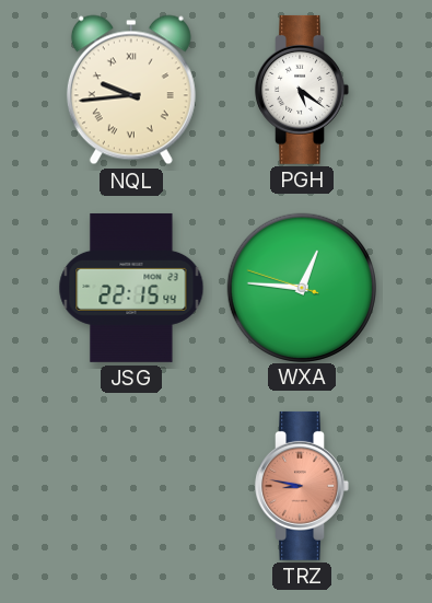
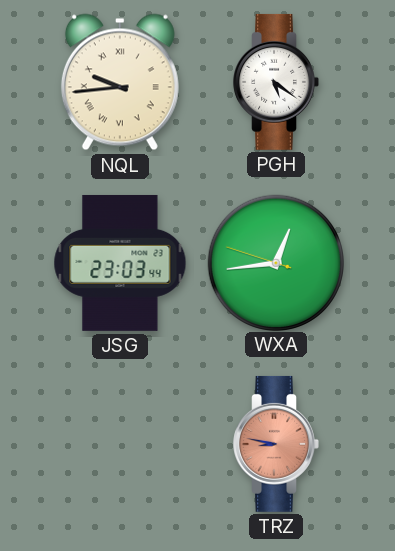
JSG: 22:15 -> 23:03
WXA: 12:45 -> 12:43
